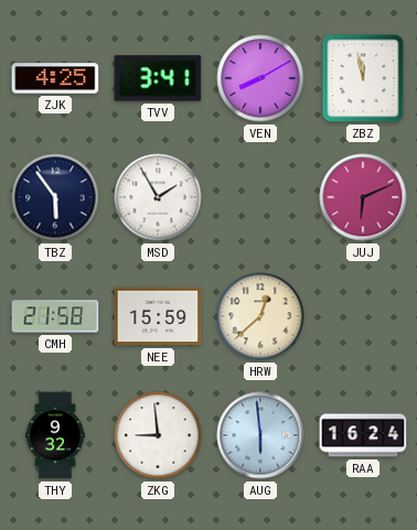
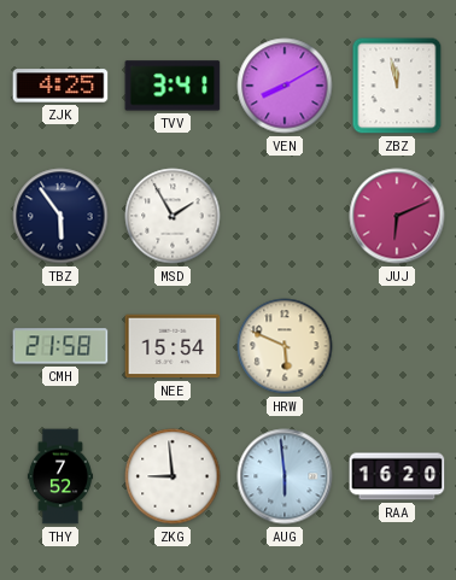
NEE: 15:59 -> 15:54
HRW: 12:38 -> 5:49
THY: 9:32 -> 7:52
RAA: 16:24 -> 16:20
